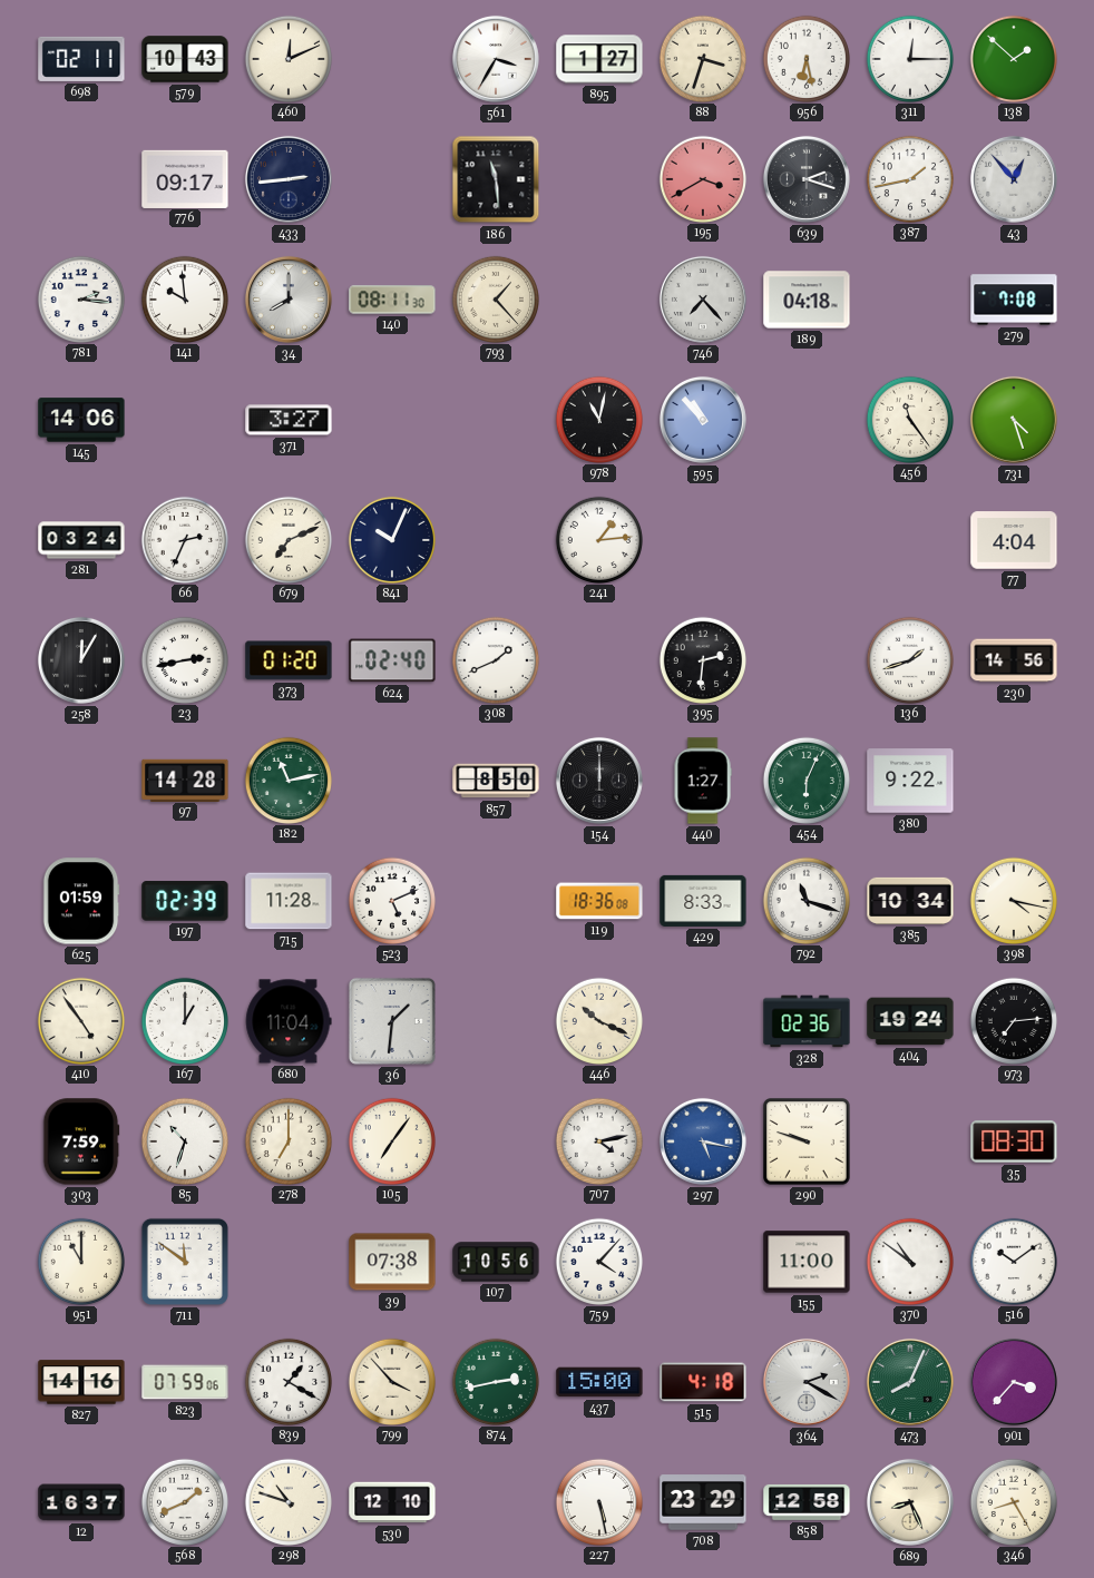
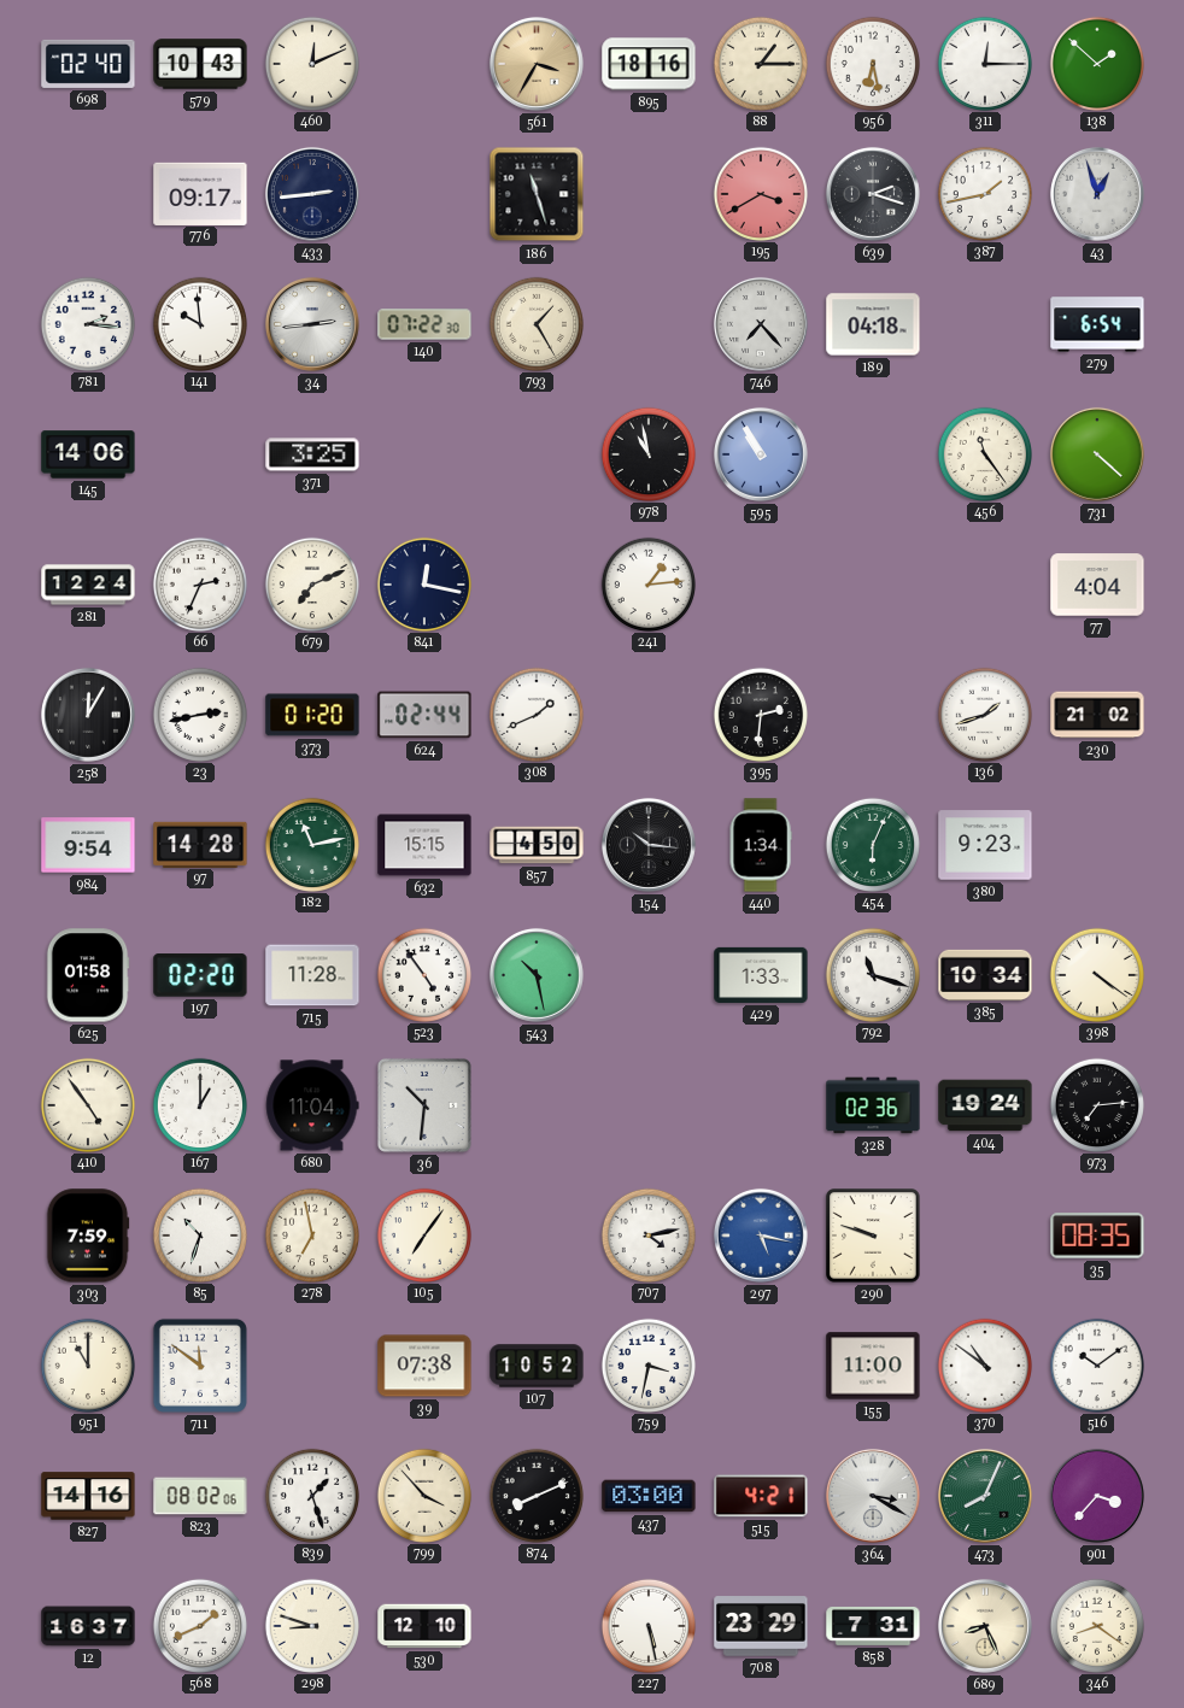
698: 02:11 -> 02:40
561 dial: white -> champagne
895: 1:27 -> 18:16
88: 3:33 -> 1:15
186: 11:29 -> 11:27
43: 12:53 -> 12:57
34: 8:00 -> 2:44
140: 08:11 -> 07:22
793: 1:23 -> 1:25
279: 7:08 -> 6:54
371: 3:27 -> 3:25
978: 11:02 -> 10:58
595: 10:53 -> 10:55
731: 4:27 -> 4:22
281: 03:24 -> 12:24
841: 10:04 -> 12:17
624: 02:40 -> 02:44
230: 14:56 -> 21:02
984: none -> 9:54
632: none -> 15:15
857: 8:50 -> 4:50
154: 12:00 -> 10:16
440: 1:27 -> 1:34
380: 9:22 -> 9:23
625: 01:59 -> 01:58
197: 02:39 -> 02:20
523: 5:11 -> 4:54
543: none -> 10:28
119: 18:36 -> none
429: 8:33 -> 1:33
398: 4:17 -> 4:21
36: 1:31 -> 10:31
446: 10:19 -> none
278: 7:00 -> 6:58
35: 08:30 -> 08:35
107: 10:56 -> 10:52
759: 4:07 -> 3:32
823: 07:59 -> 08:02
839: 1:20 -> 1:27
874: 2:43 -> 8:11
874 dial: green -> black
437: 15:00 -> 03:00
515: 4:18 -> 4:21
364: 2:20 -> 3:20
298: 10:48 -> 8:48
858: 12:58 -> 7:31
346: 8:25 -> 8:21
